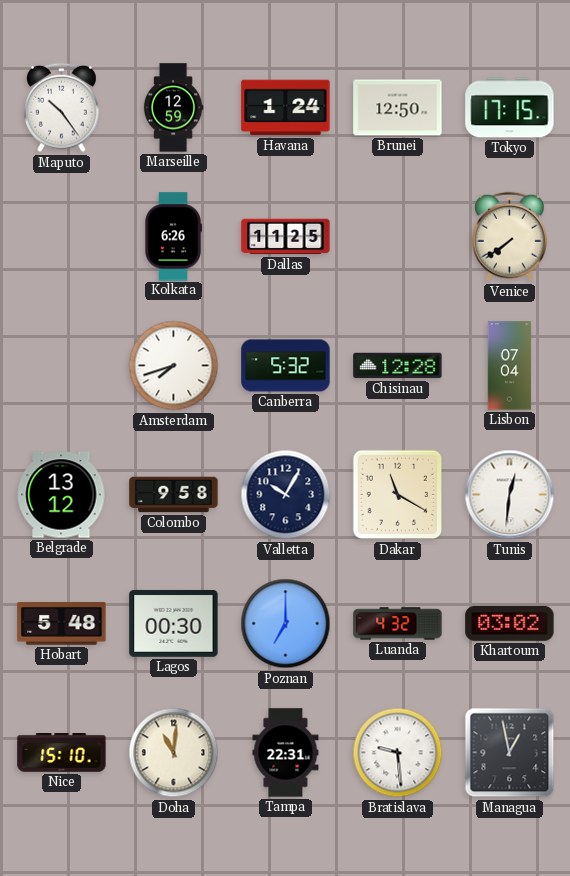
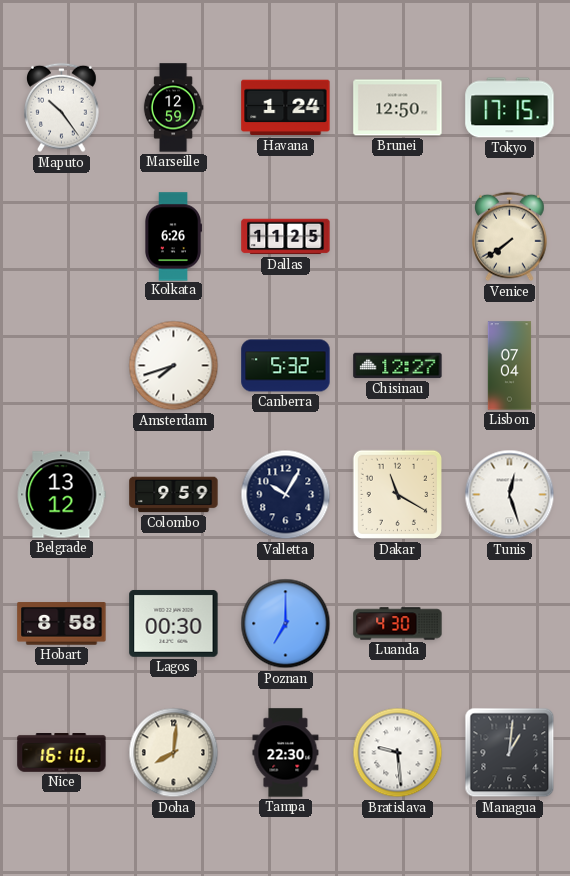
Chisinau: 12:28 -> 12:27
Colombo: 9:58 -> 9:59
Tunis: 12:31 -> 12:27
Hobart: 5:48 -> 8:58
Luanda: 4:32 -> 4:30
Khartoum: 03:02 -> none
Nice: 15:10 -> 16:10
Doha: 11:01 -> 8:01
Tampa: 22:31 -> 22:30
Managua: 12:58 -> 1:01
